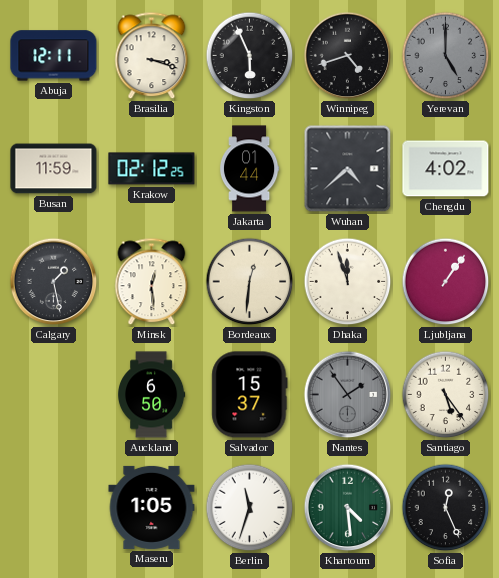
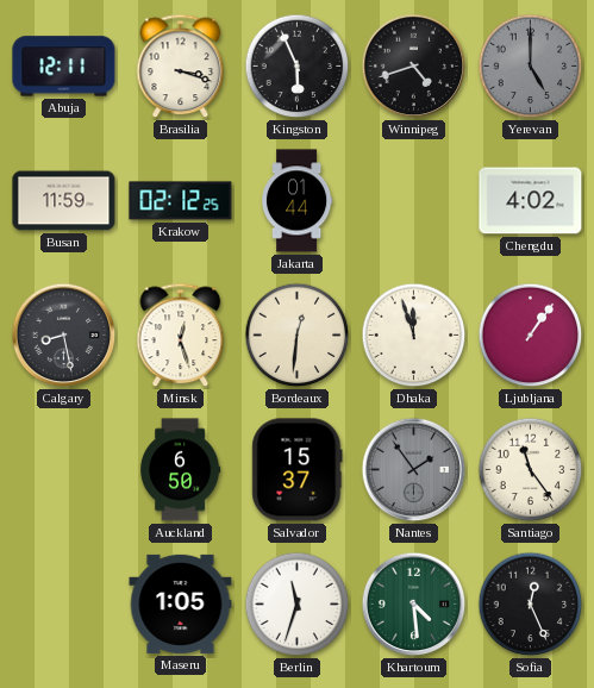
Wuhan: 4:38 -> none
Calgary: 1:28 -> 8:28
Minsk: 12:29 -> 12:27
Santiago: 5:24 -> 11:24
